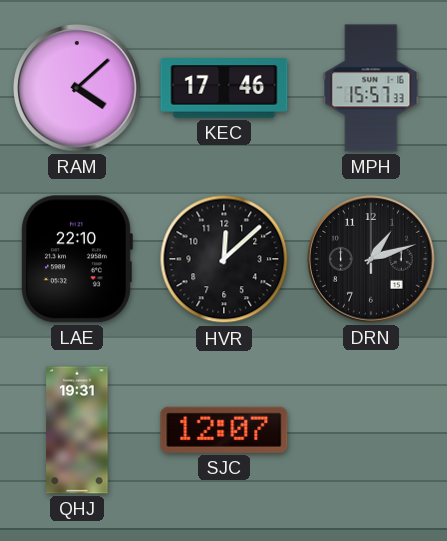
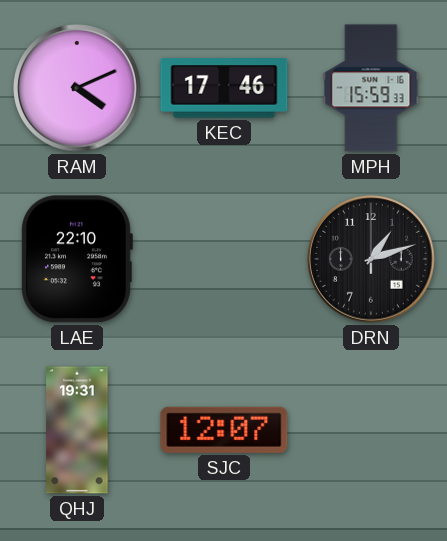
RAM: 4:08 -> 4:11
MPH: 15:57 -> 15:59
HVR: 12:08 -> none
